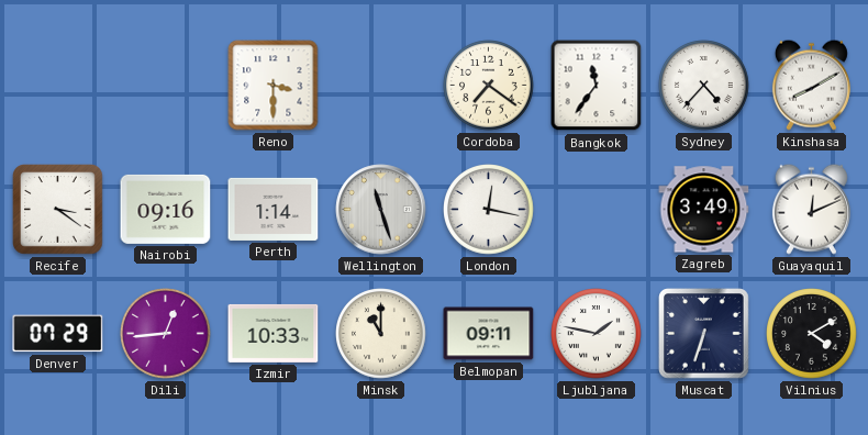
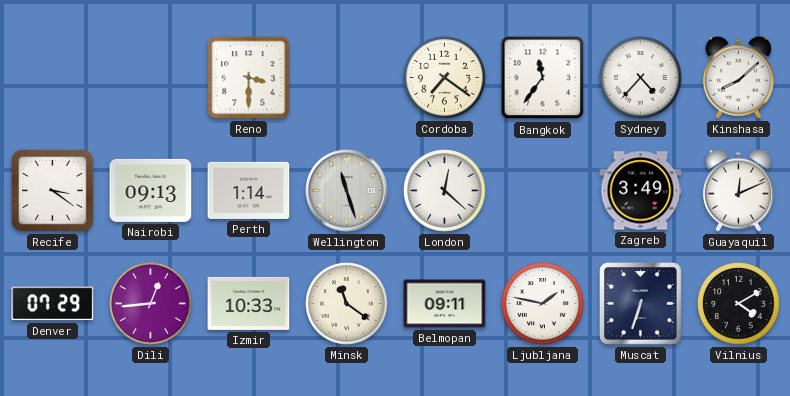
Kinshasa: 8:10 -> 8:08
Nairobi: 09:16 -> 09:13
London: 12:17 -> 12:22
Minsk: 11:00 -> 11:21
